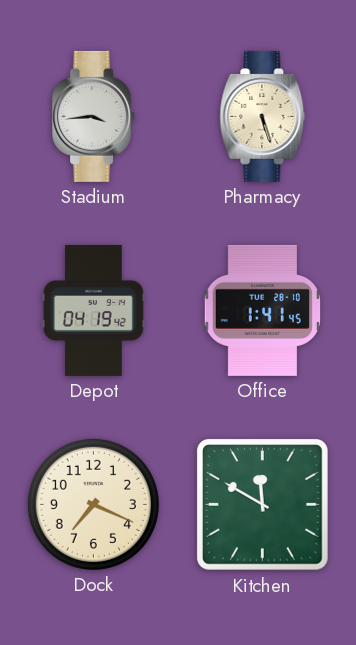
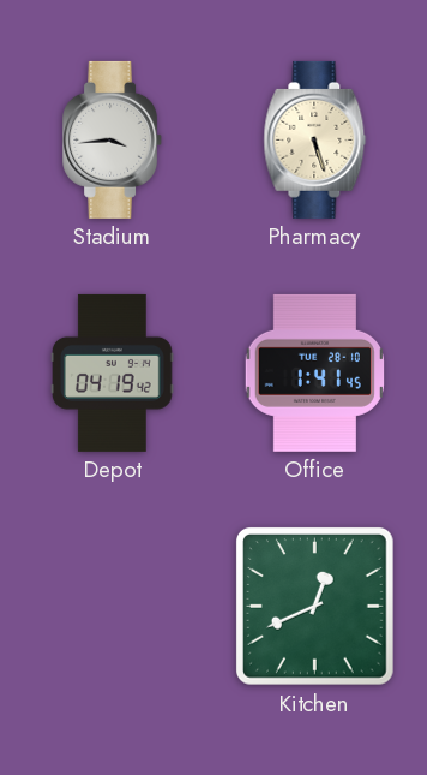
Dock: 7:19 -> none
Kitchen: 11:50 -> 12:41
